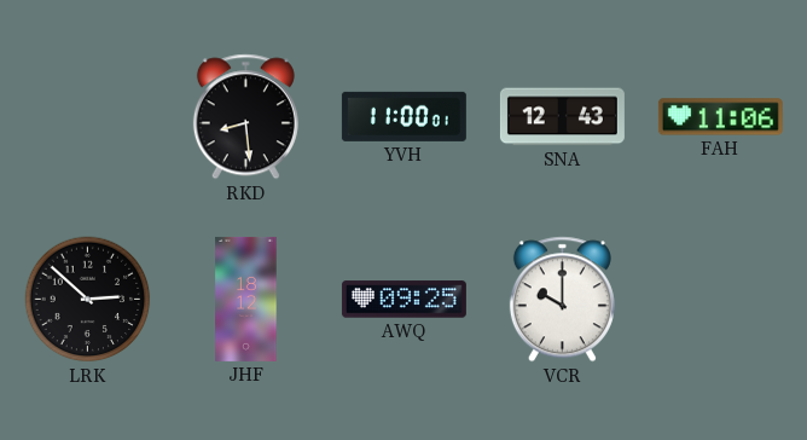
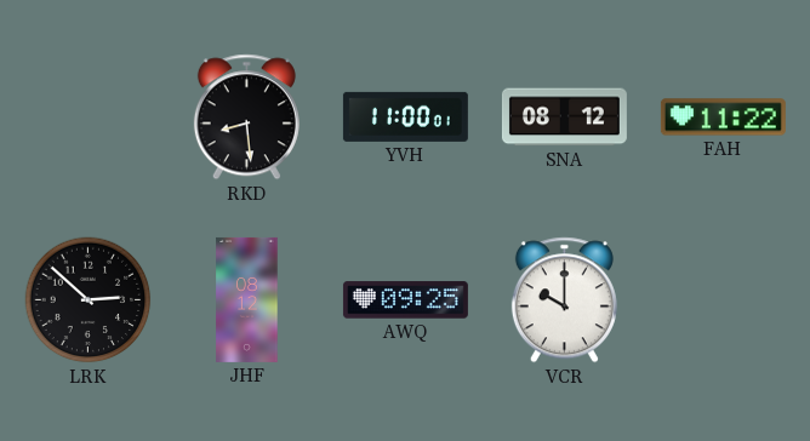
SNA: 12:43 -> 08:12
FAH: 11:06 -> 11:22
JHF: 18:12 -> 08:12
